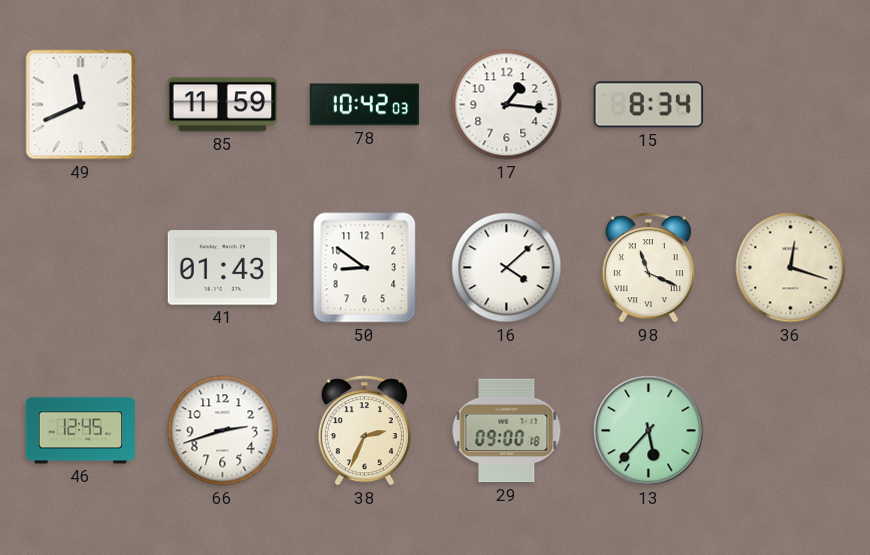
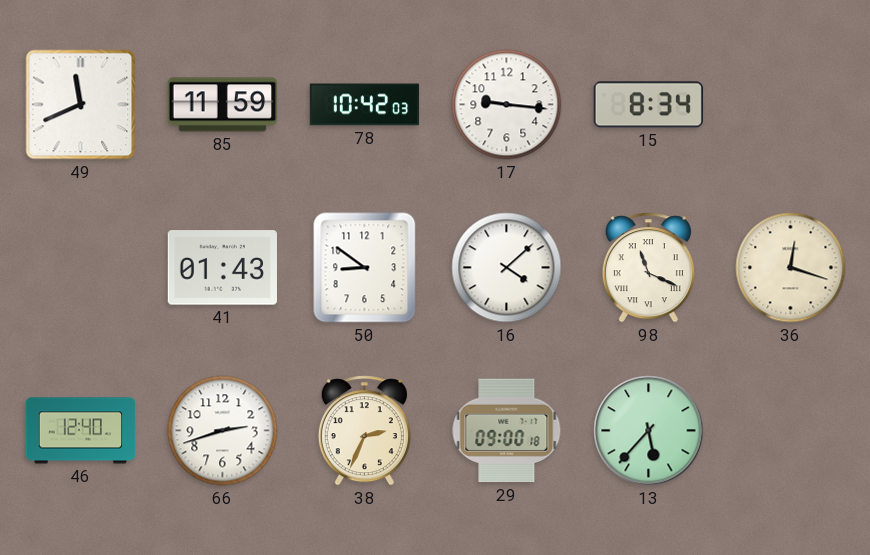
17: 1:16 -> 9:16
46: 12:45 -> 12:40
